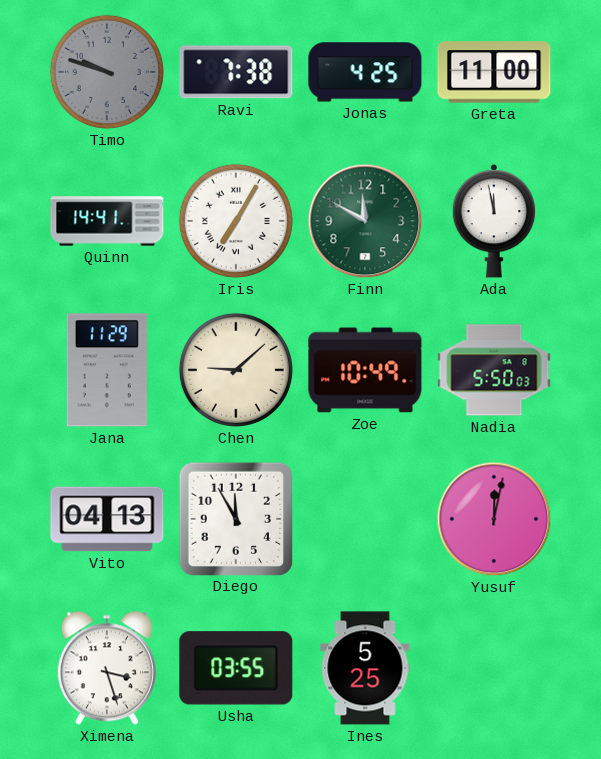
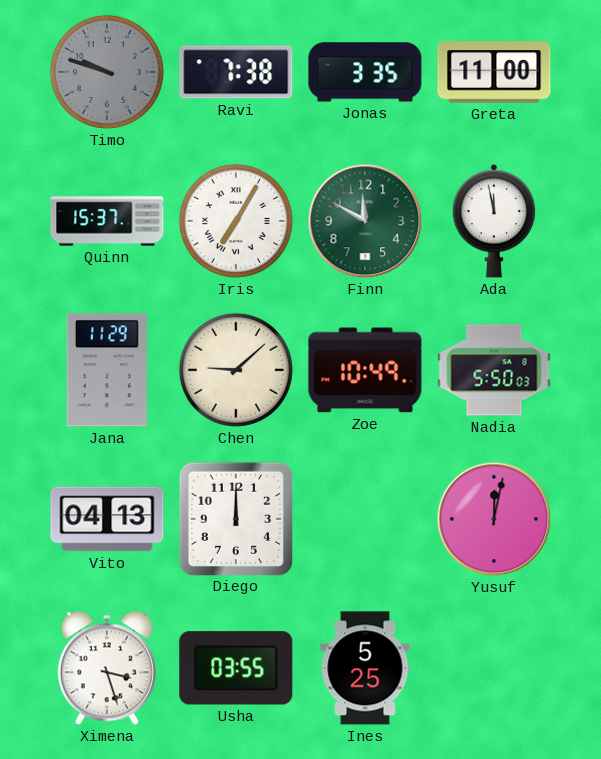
Jonas: 4:25 -> 3:35
Quinn: 14:41 -> 15:37
Diego: 11:55 -> 12:00
